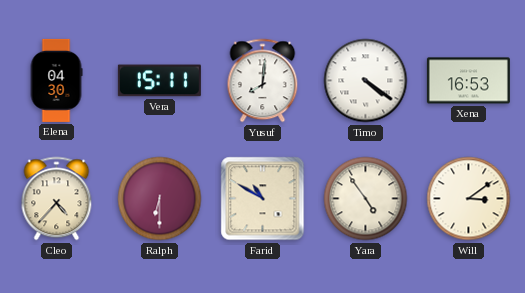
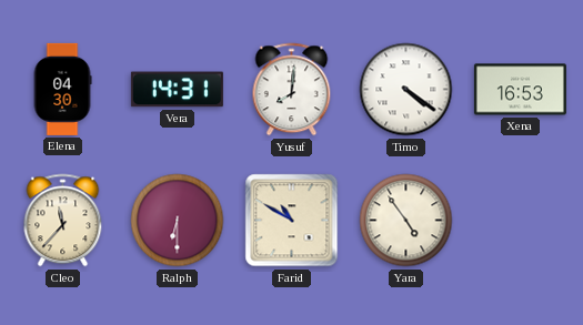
Vera: 15:11 -> 14:31
Cleo: 4:37 -> 11:37
Will: 3:09 -> none
